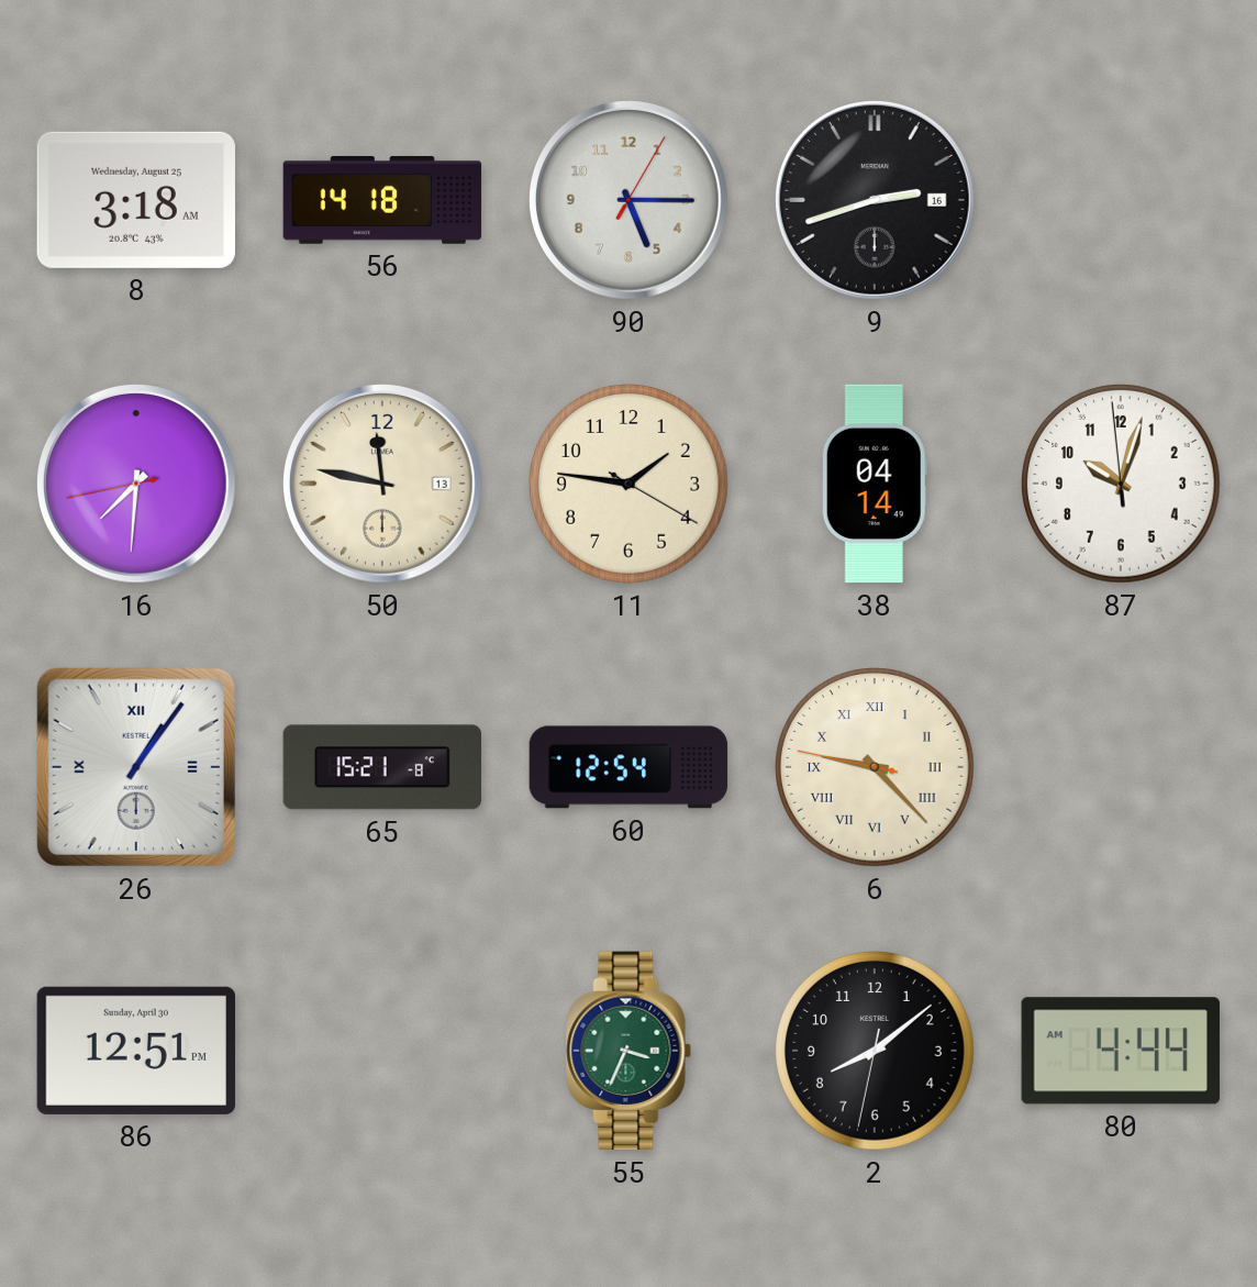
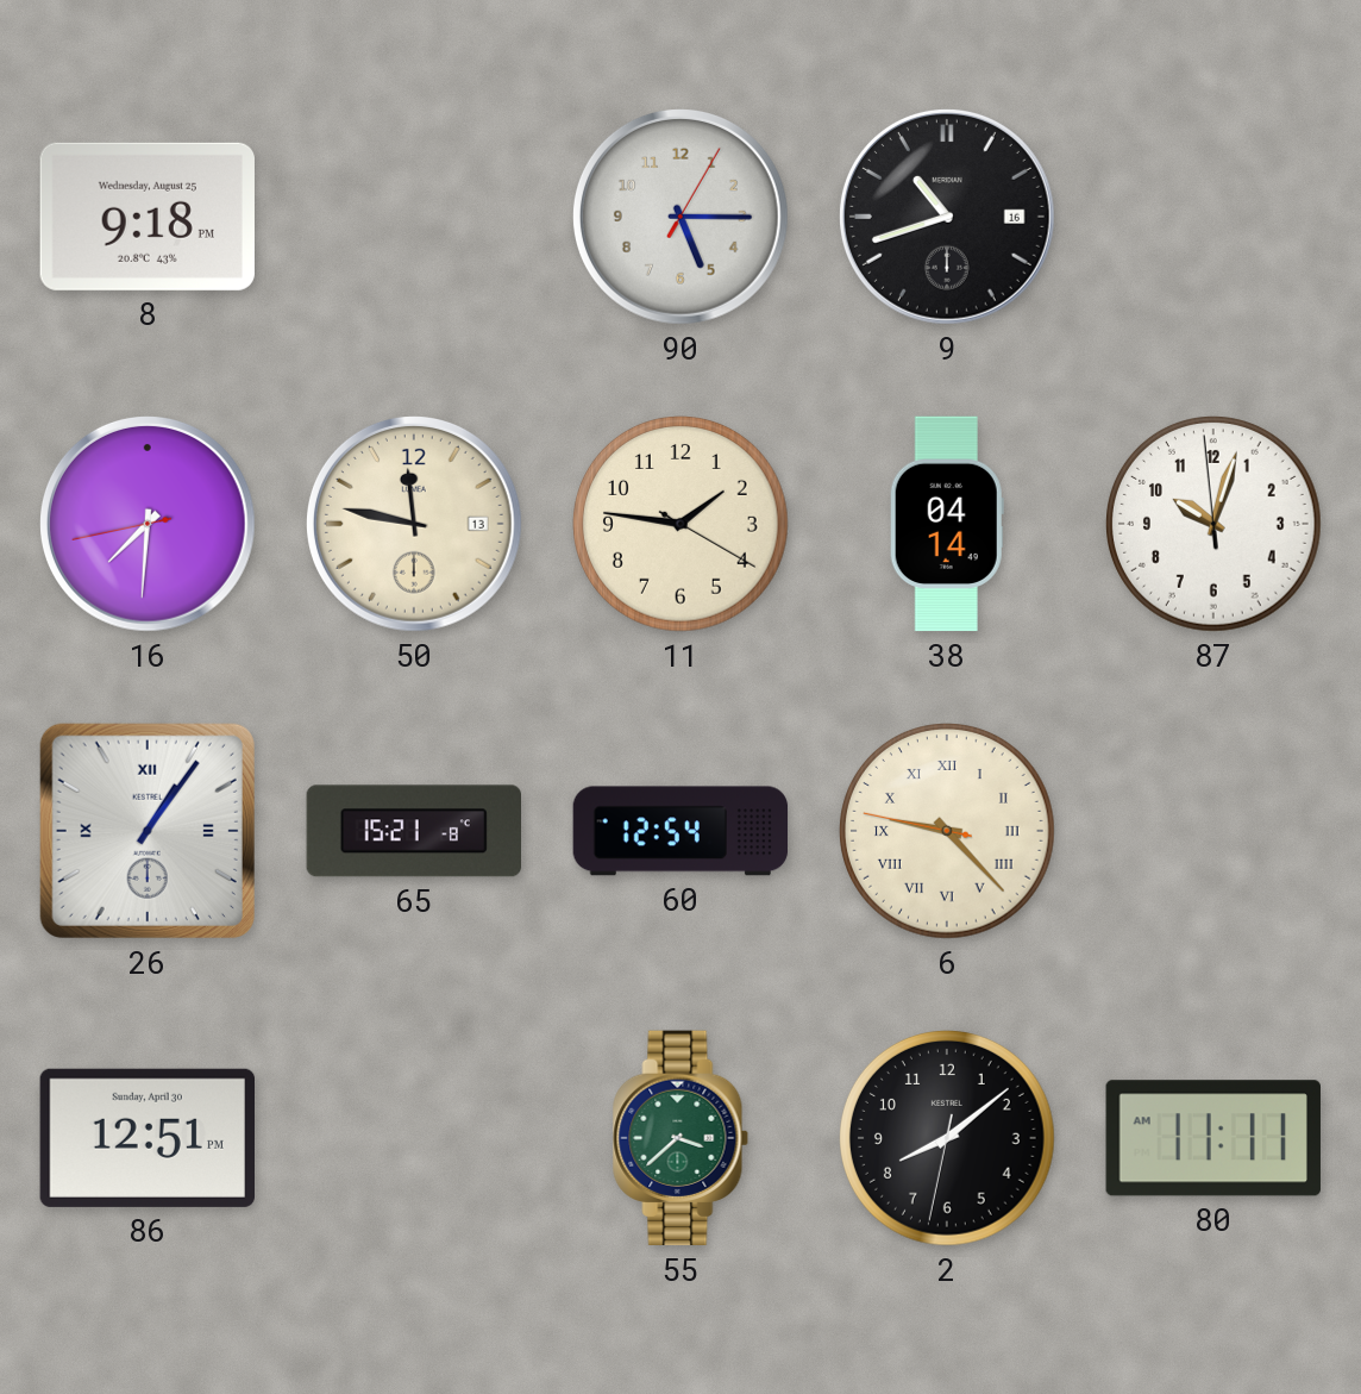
8: 3:18 -> 9:18
56: 14:18 -> none
9: 2:42 -> 10:42
55: 3:34 -> 3:38
80: 4:44 -> 11:11
